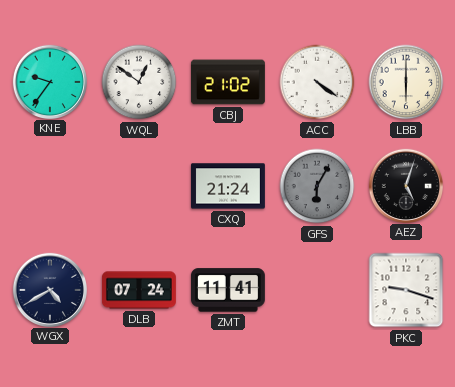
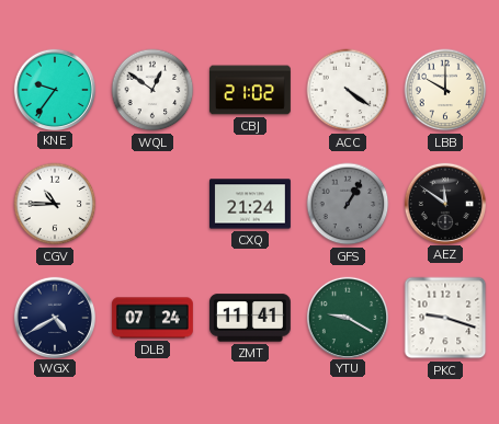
LBB: 6:00 -> 10:00
CGV: none -> 10:45
GFS: 6:05 -> 1:05
AEZ: 5:03 -> 11:51
YTU: none -> 9:20
